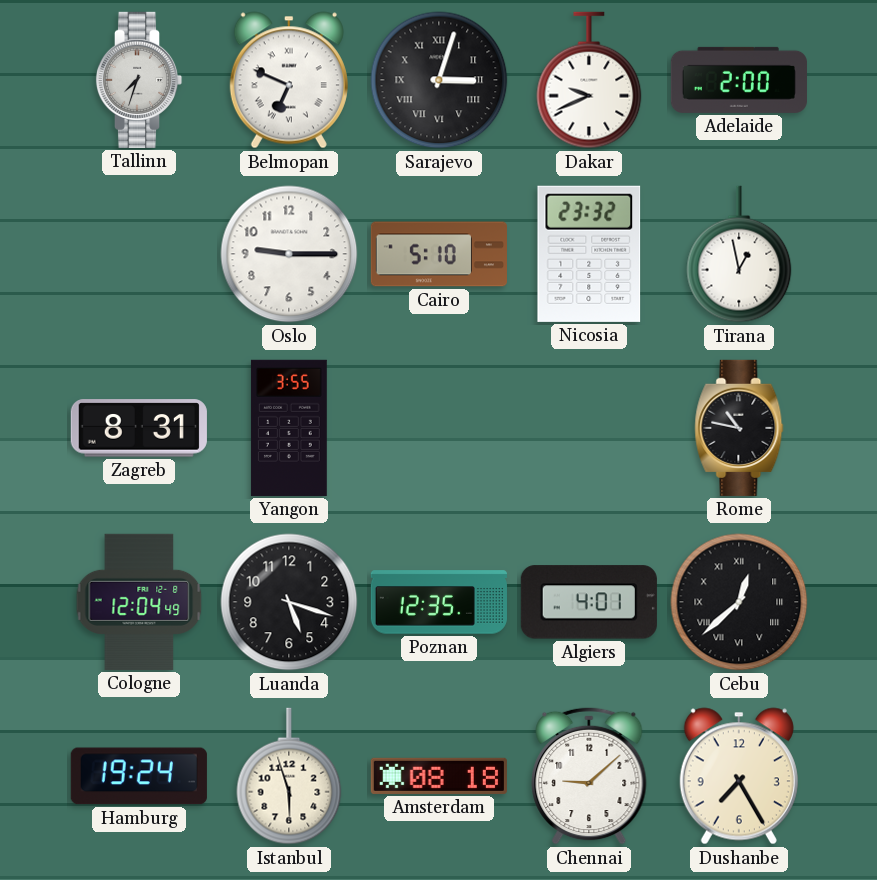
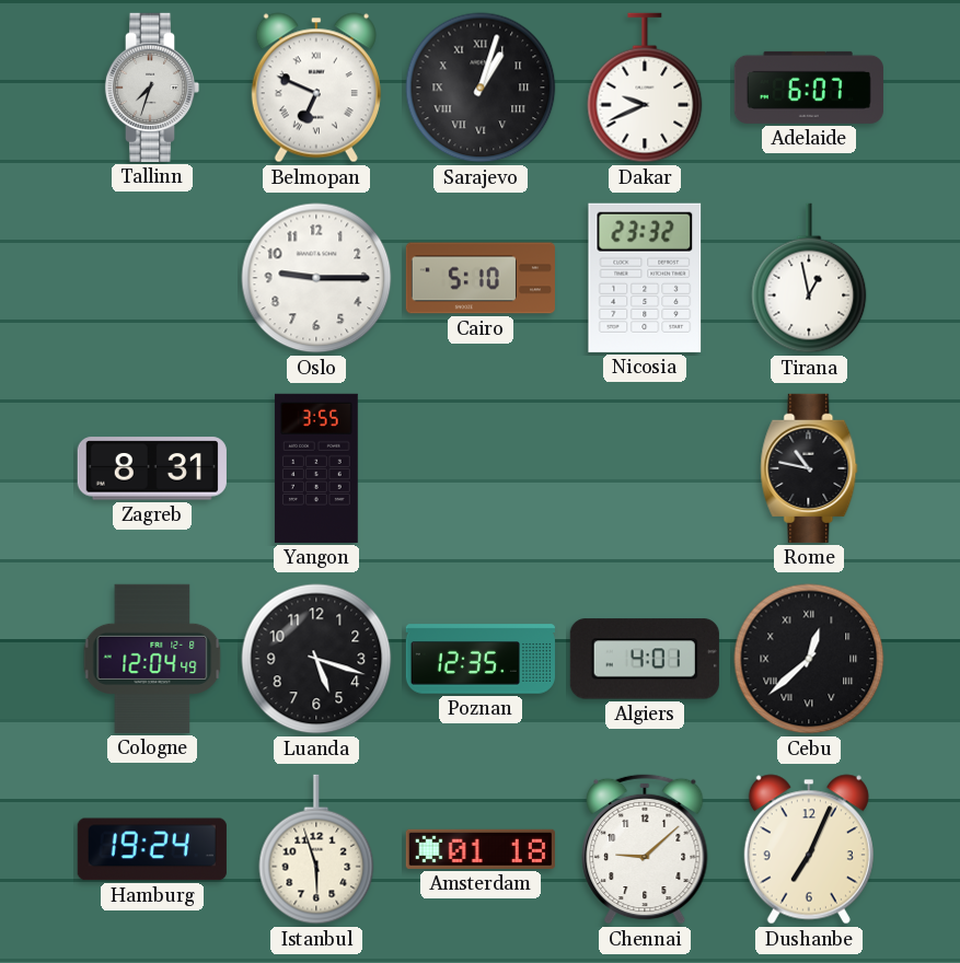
Sarajevo: 3:03 -> 1:03
Adelaide: 2:00 -> 6:07
Amsterdam: 08:18 -> 01:18
Dushanbe: 7:25 -> 7:04
